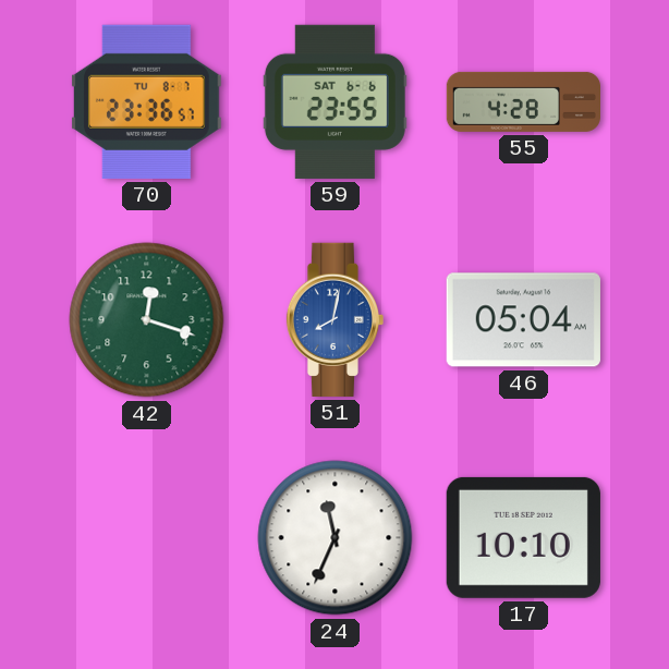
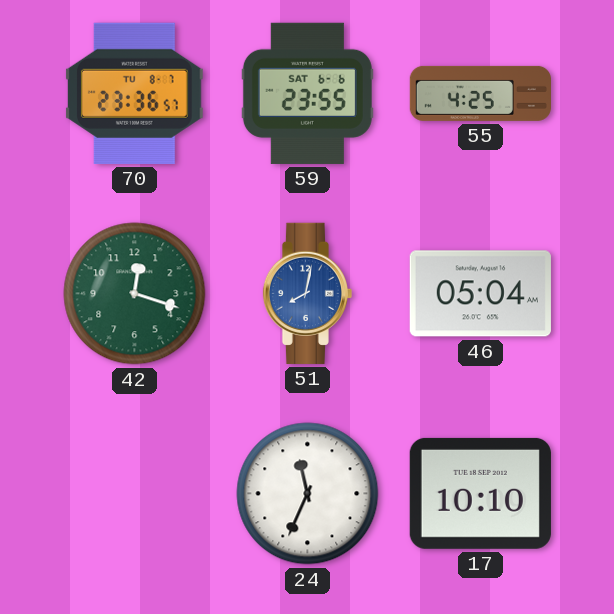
55: 4:28 -> 4:25
